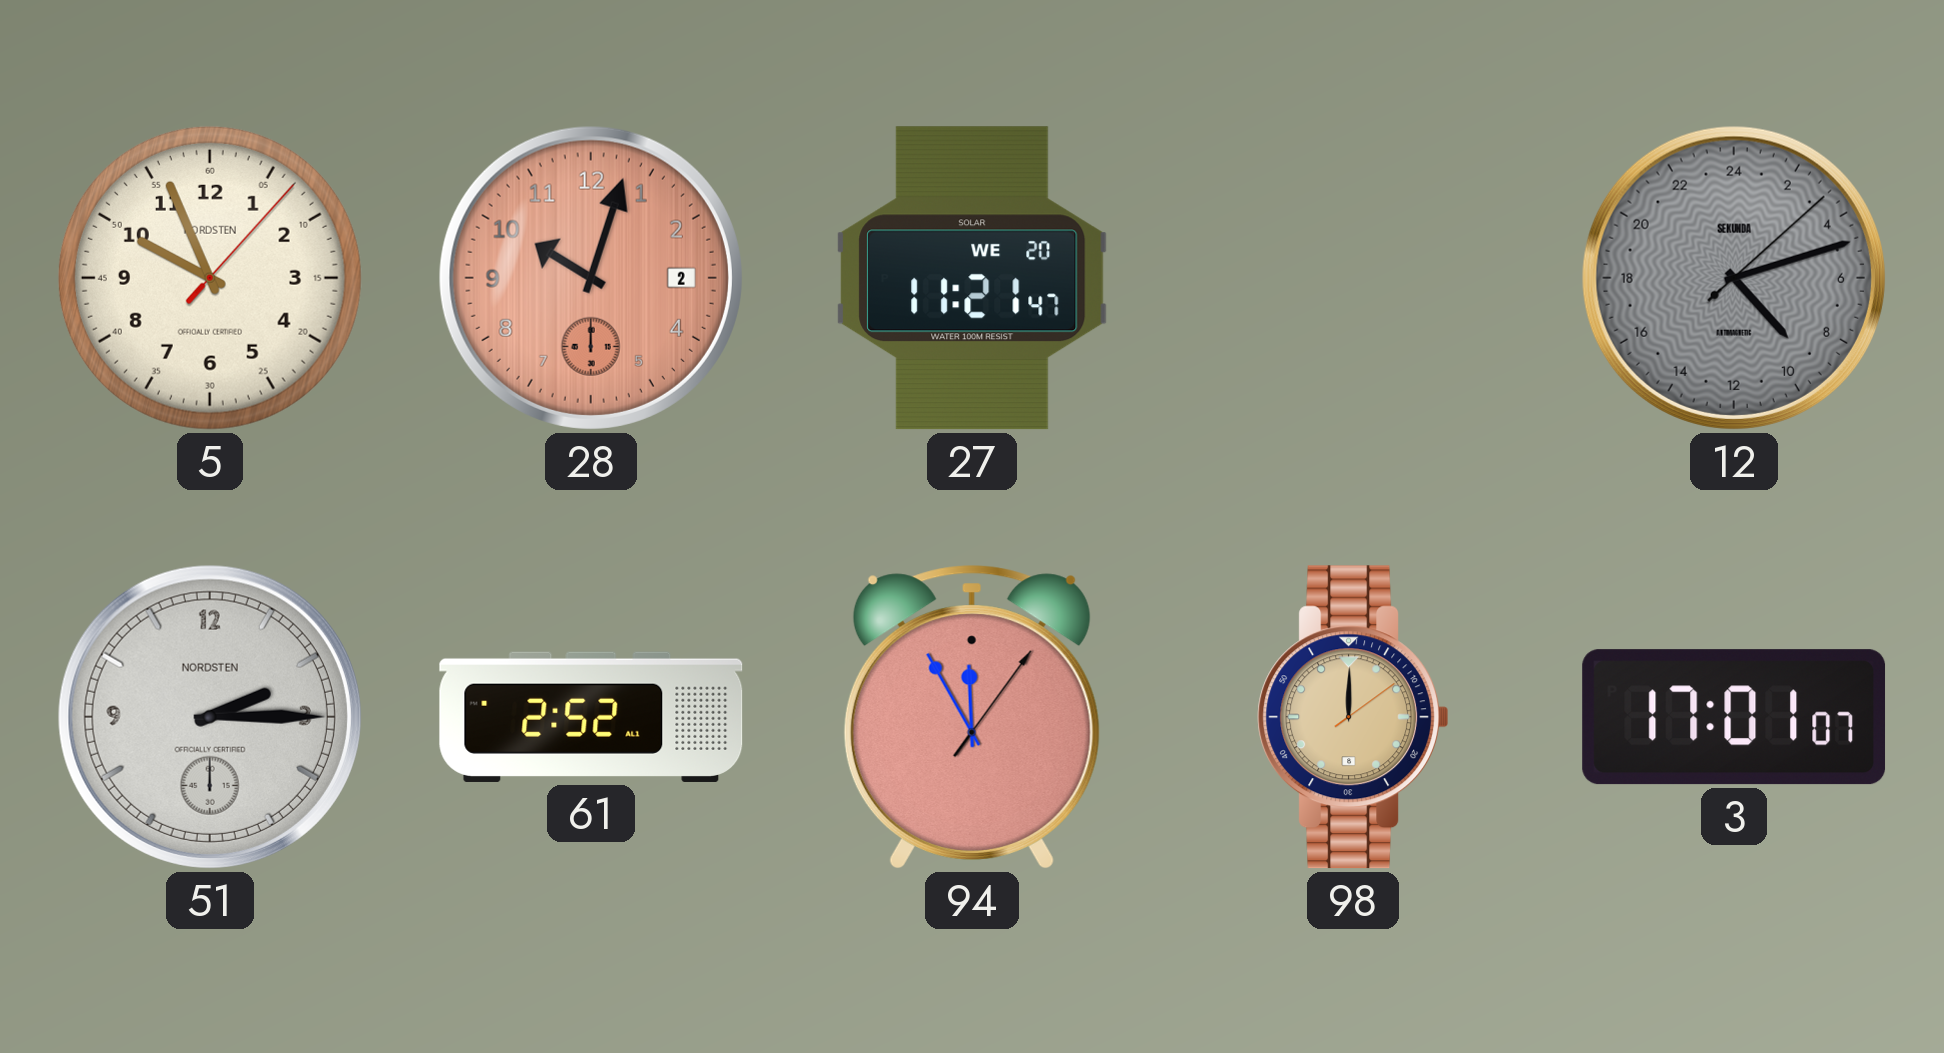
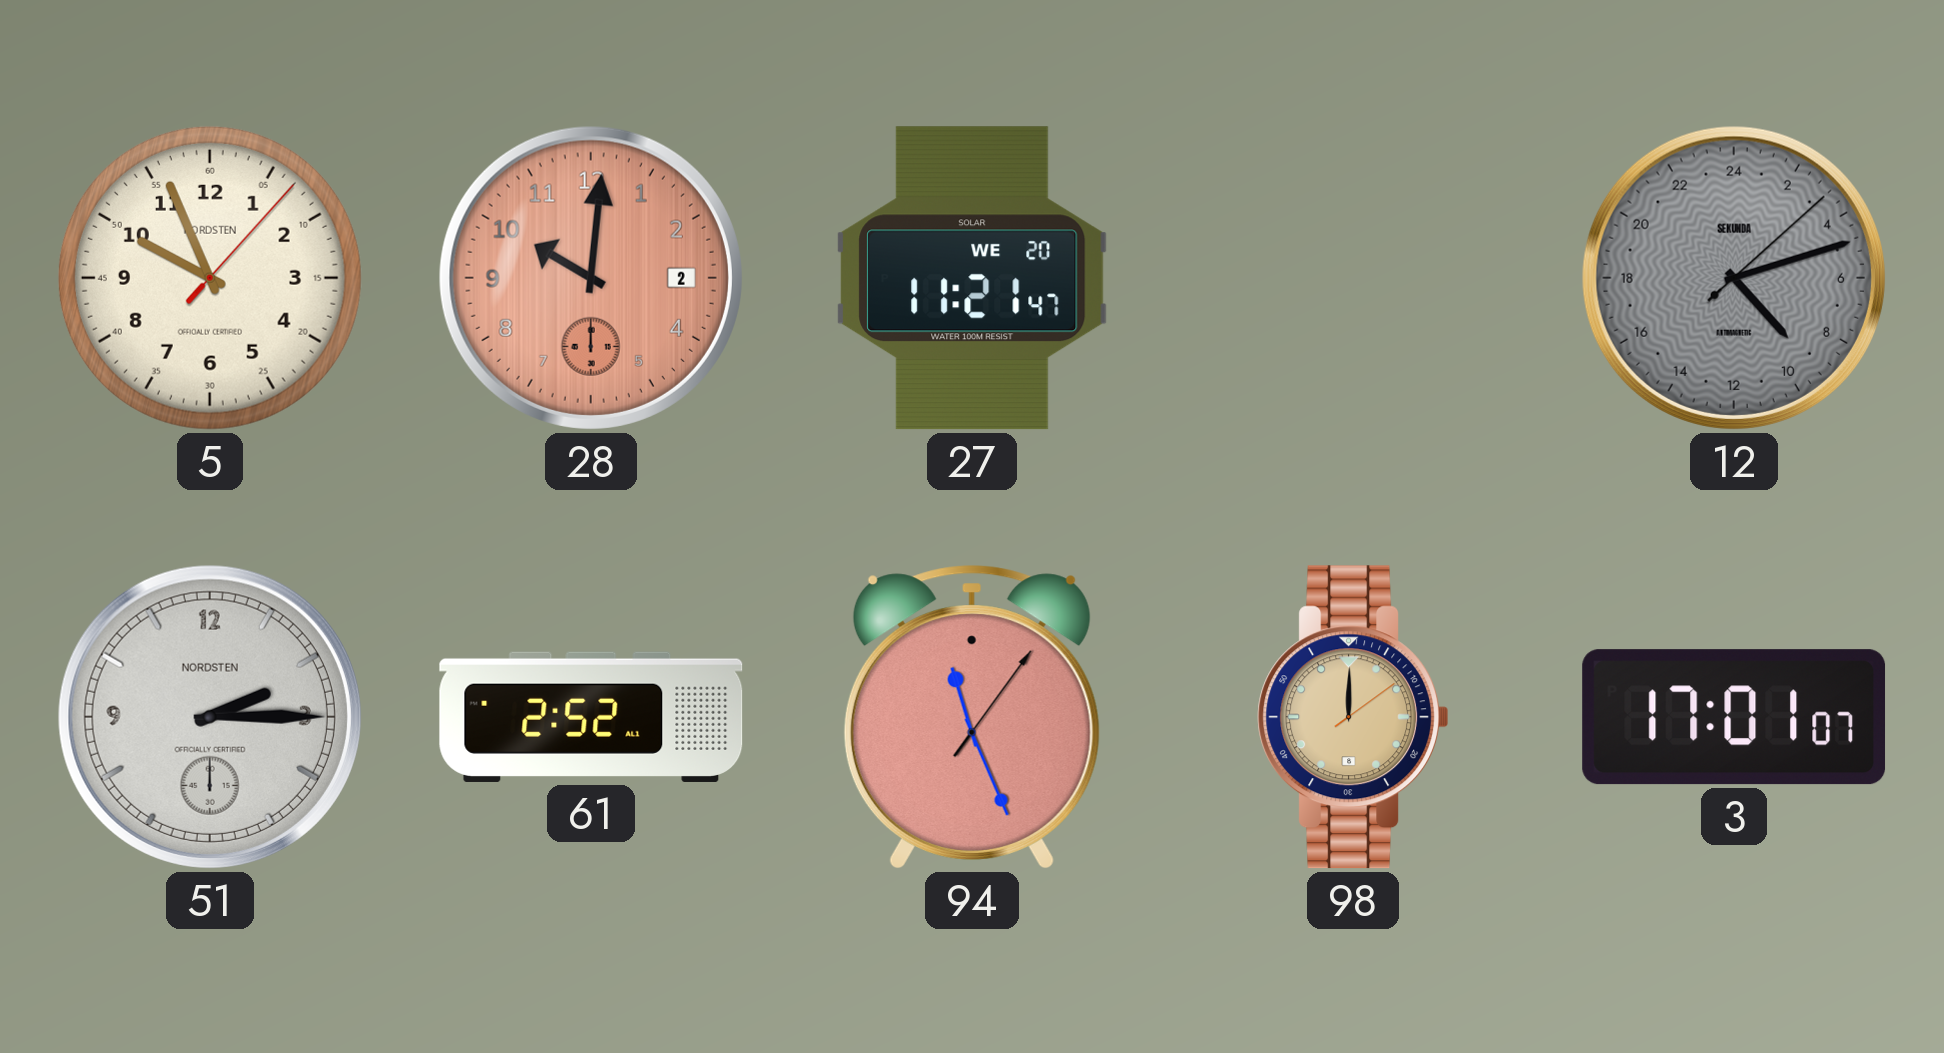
28: 10:03 -> 10:01
94: 11:55 -> 11:26
